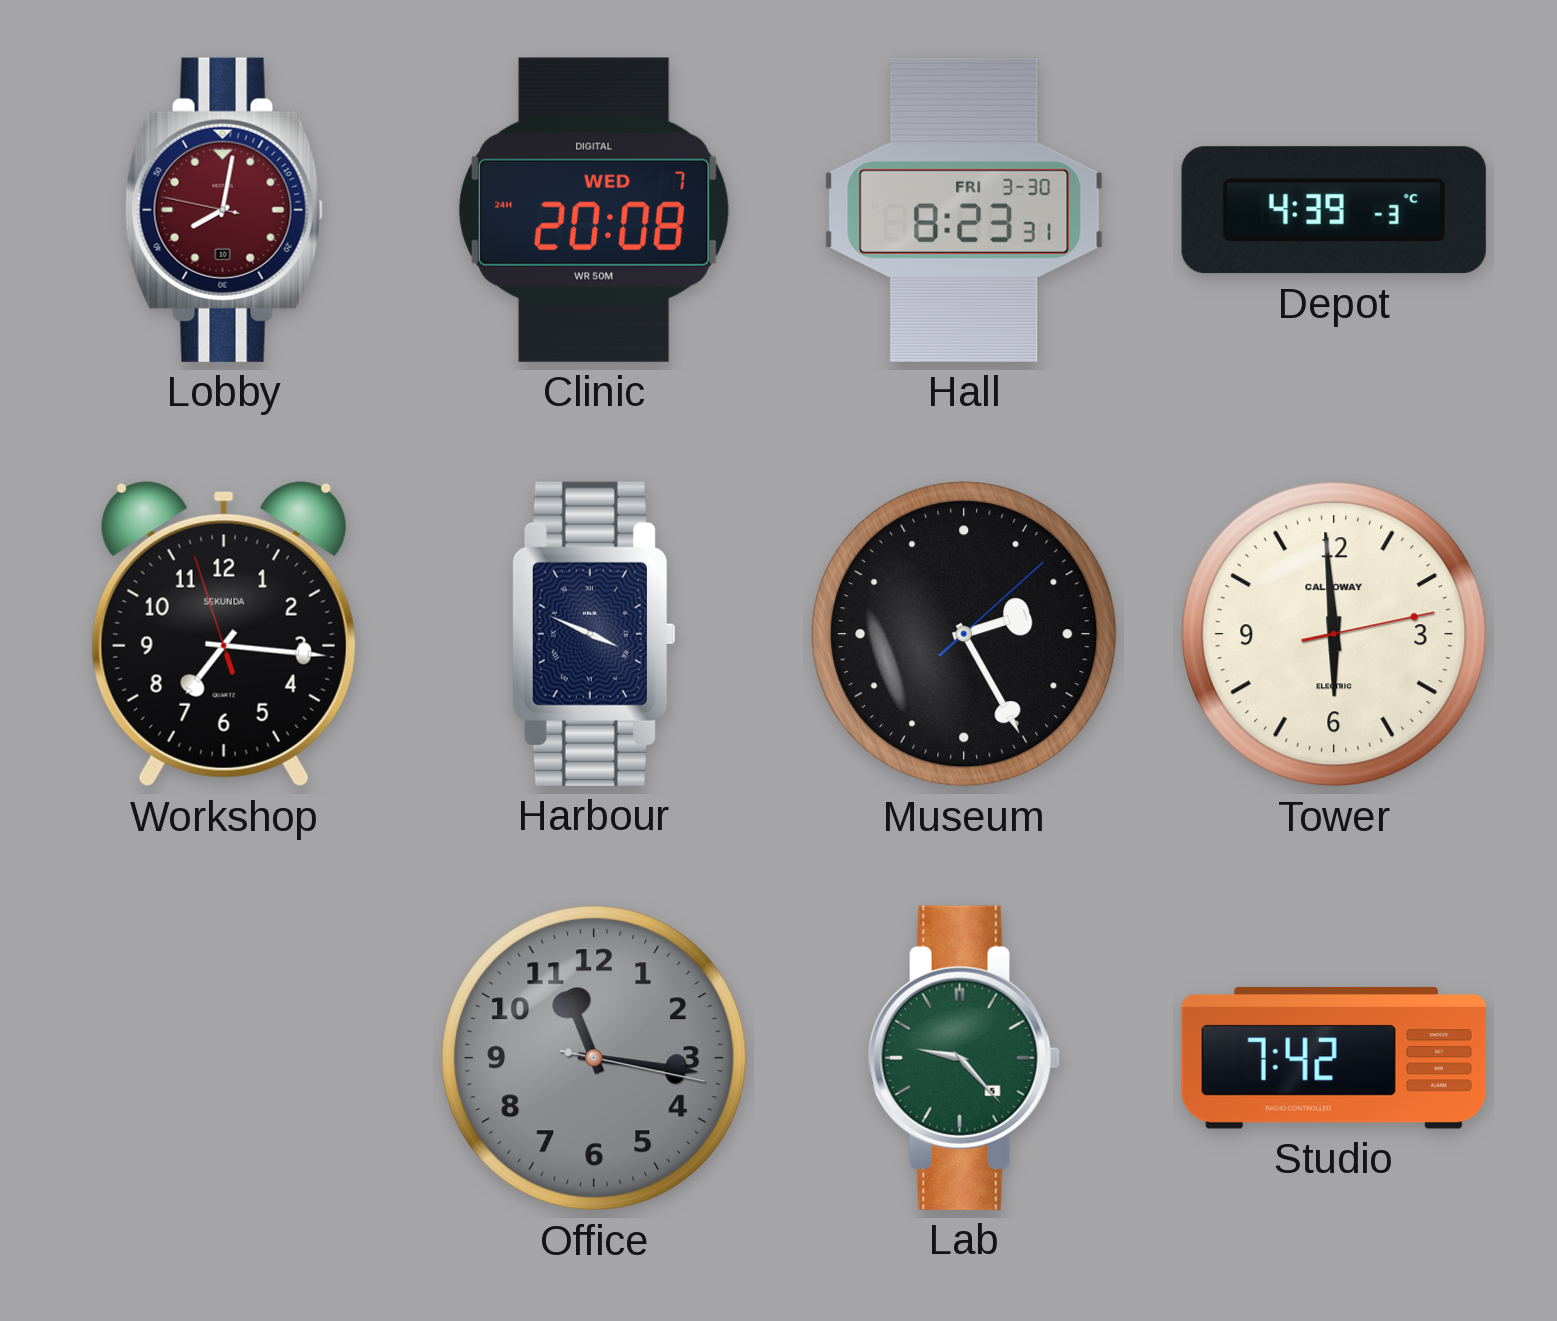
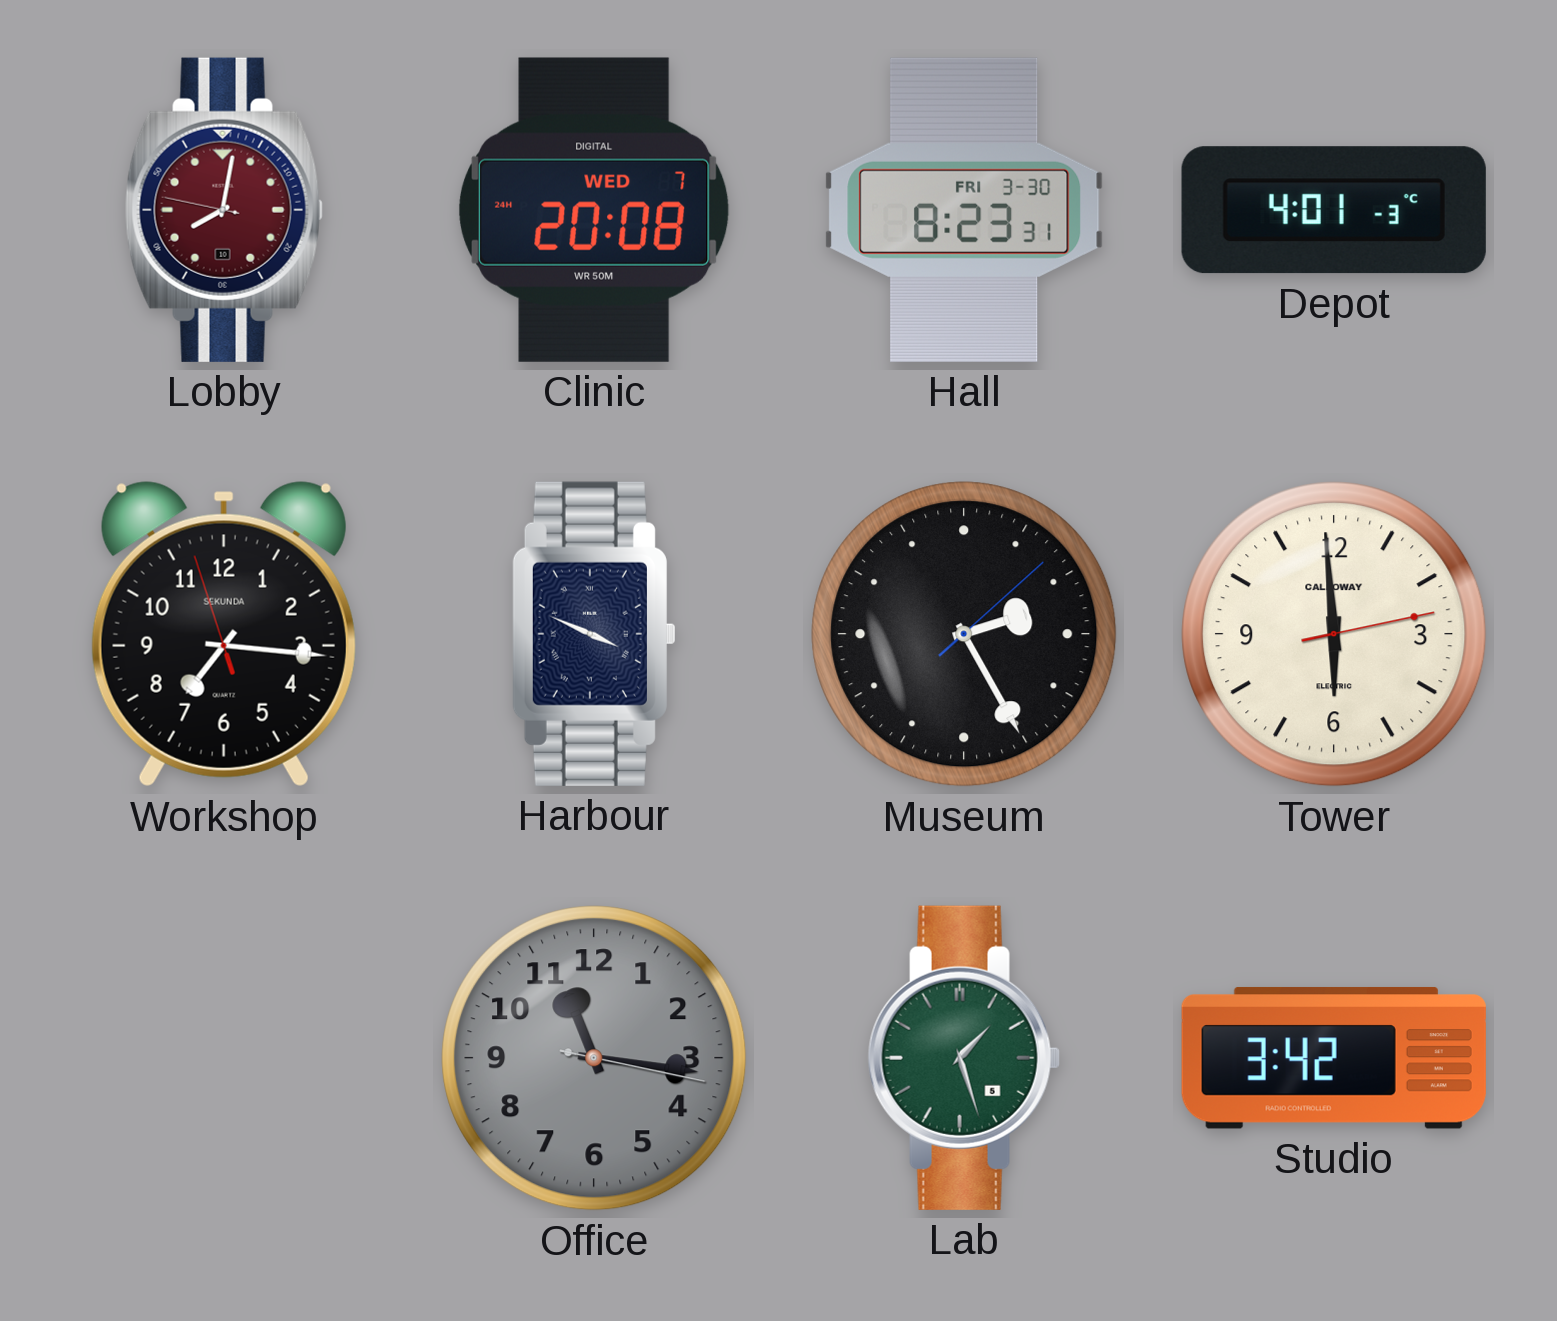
Depot: 4:39 -> 4:01
Lab: 9:23 -> 1:27
Studio: 7:42 -> 3:42
